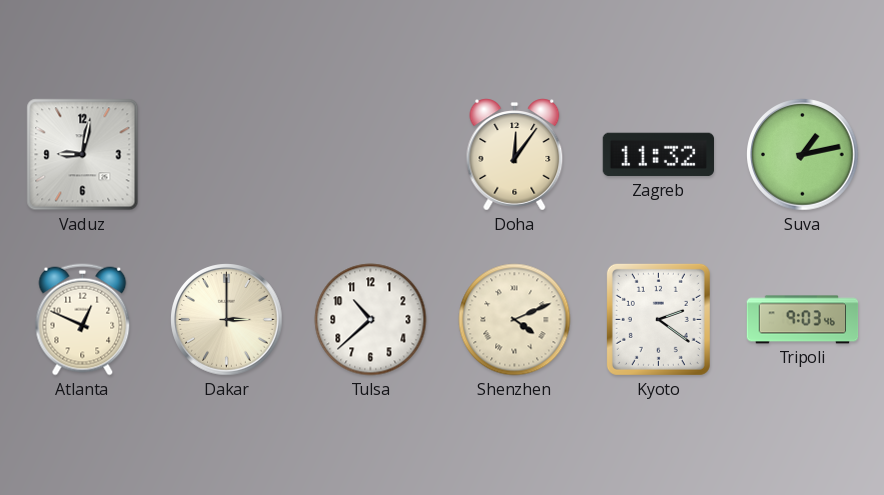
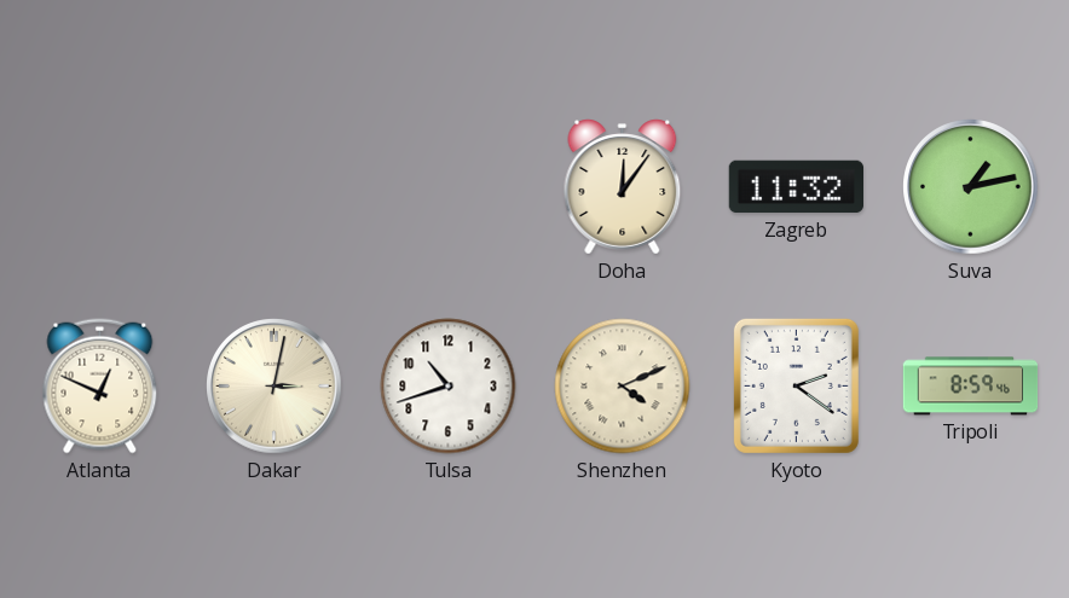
Vaduz: 9:02 -> none
Dakar: 3:00 -> 3:02
Tulsa: 10:38 -> 10:42
Tripoli: 9:03 -> 8:59
